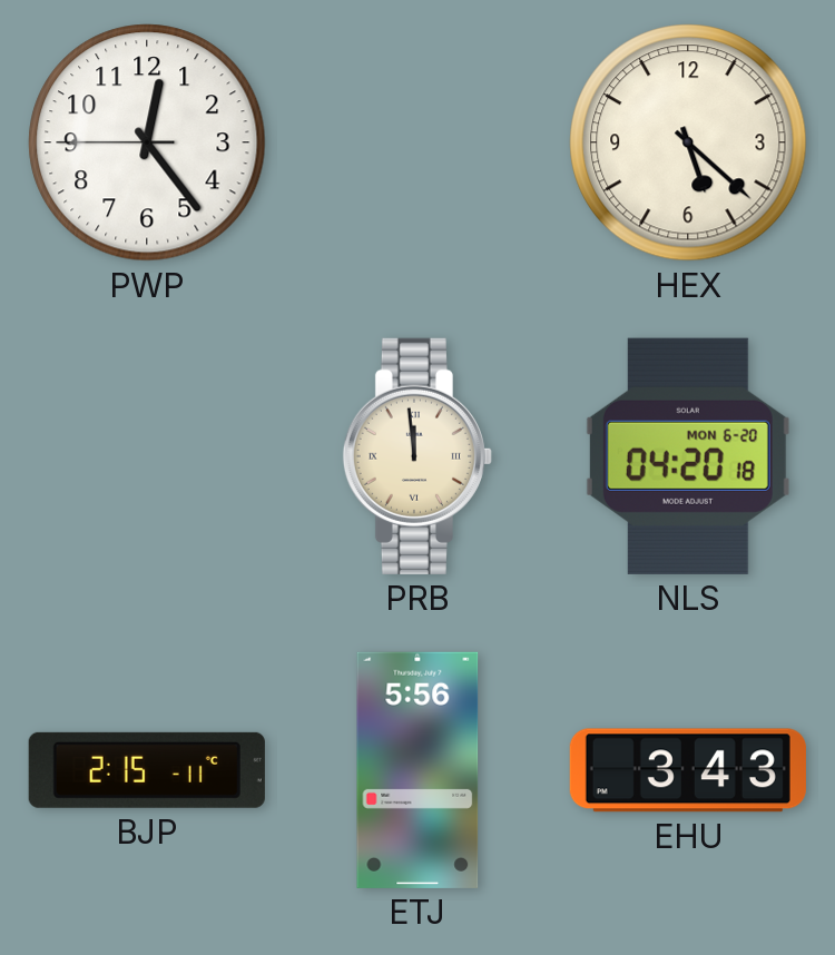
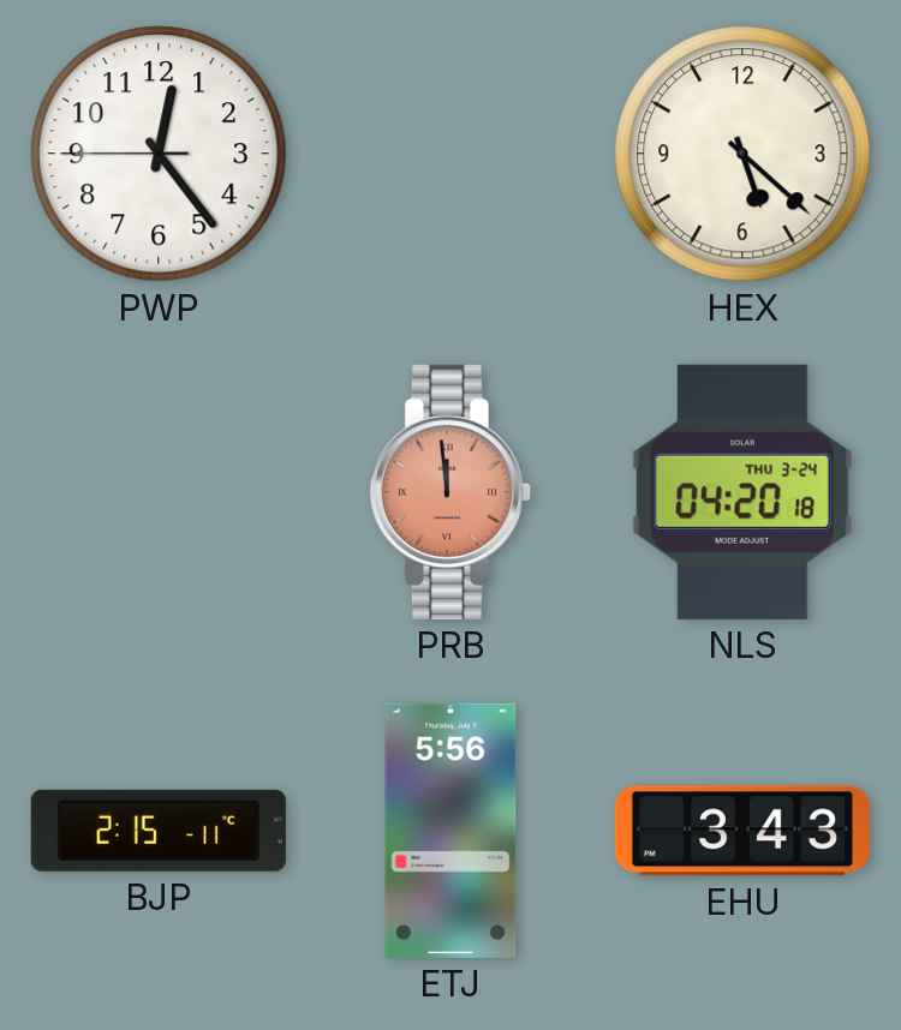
PRB dial: cream -> salmon
NLS date: MON 6-20 -> THU 3-24
